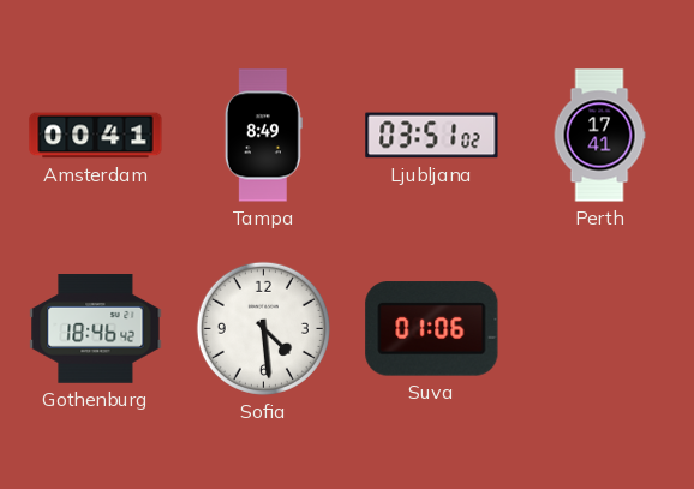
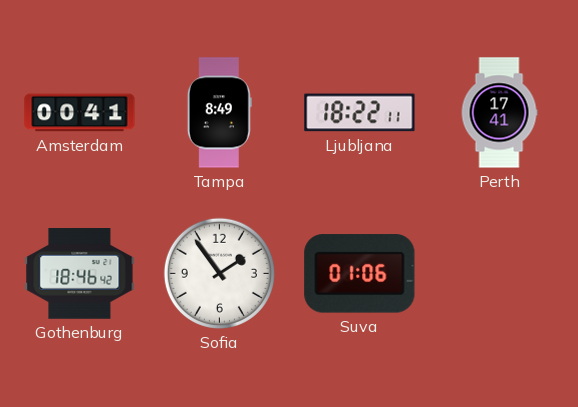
Ljubljana: 03:51 -> 18:22
Sofia: 4:29 -> 1:54
